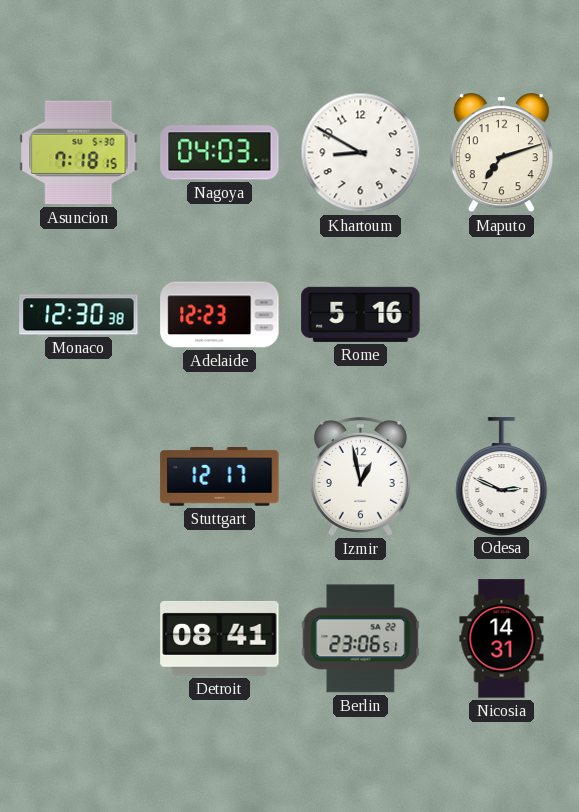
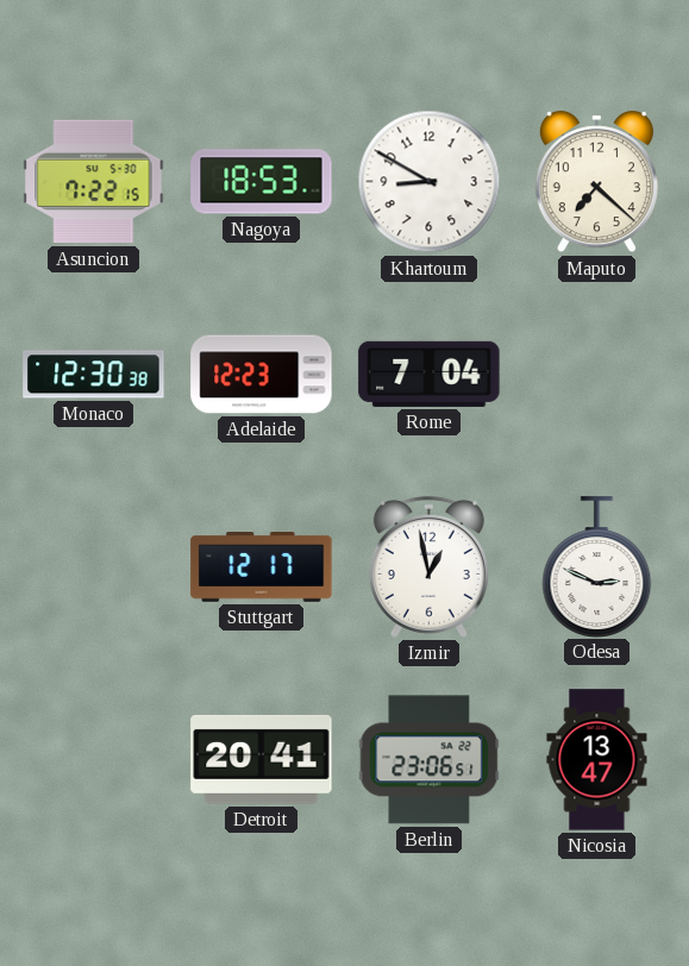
Asuncion: 7:18 -> 7:22
Nagoya: 04:03 -> 18:53
Maputo: 7:12 -> 7:22
Rome: 5:16 -> 7:04
Detroit: 08:41 -> 20:41
Nicosia: 14:31 -> 13:47
